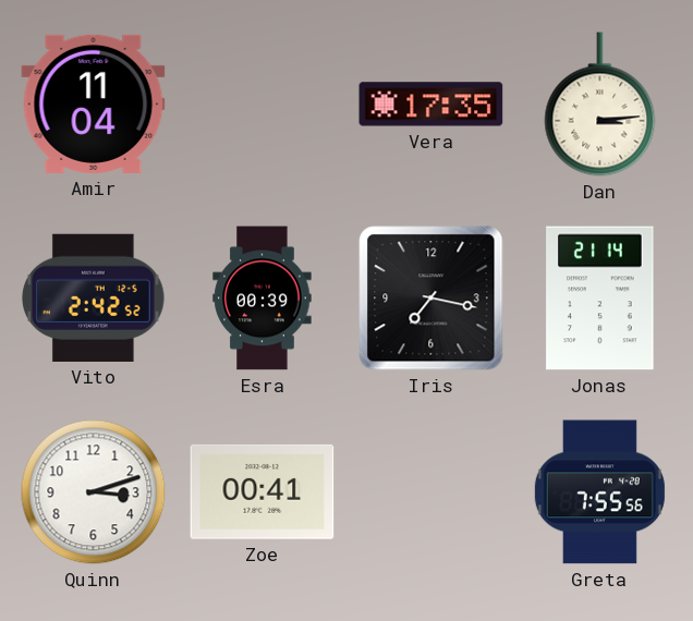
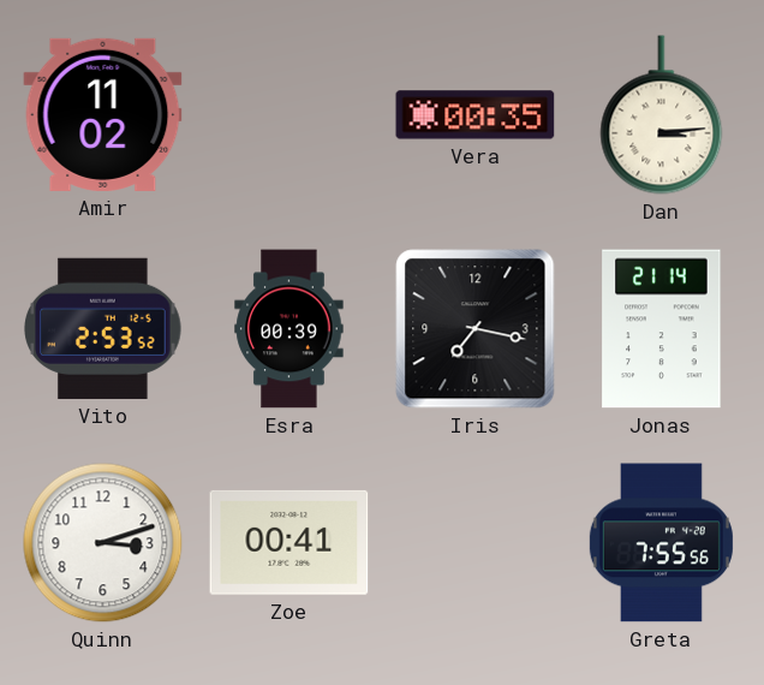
Amir: 11:04 -> 11:02
Vera: 17:35 -> 00:35
Vito: 2:42 -> 2:53
